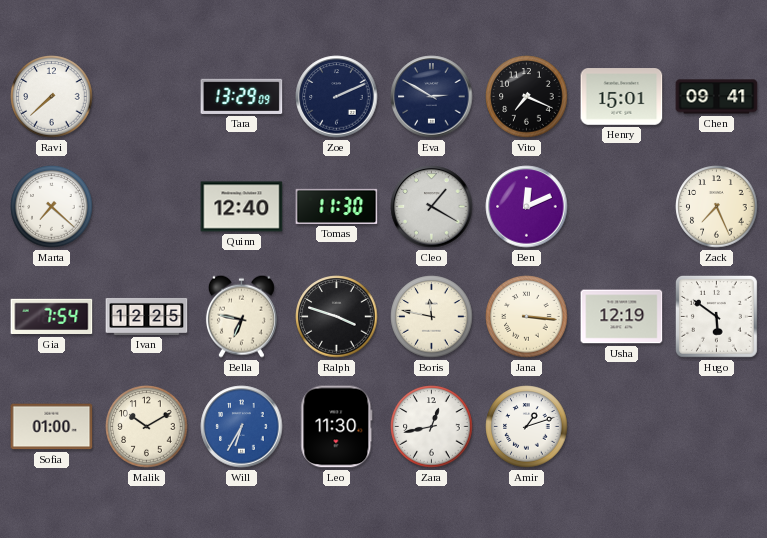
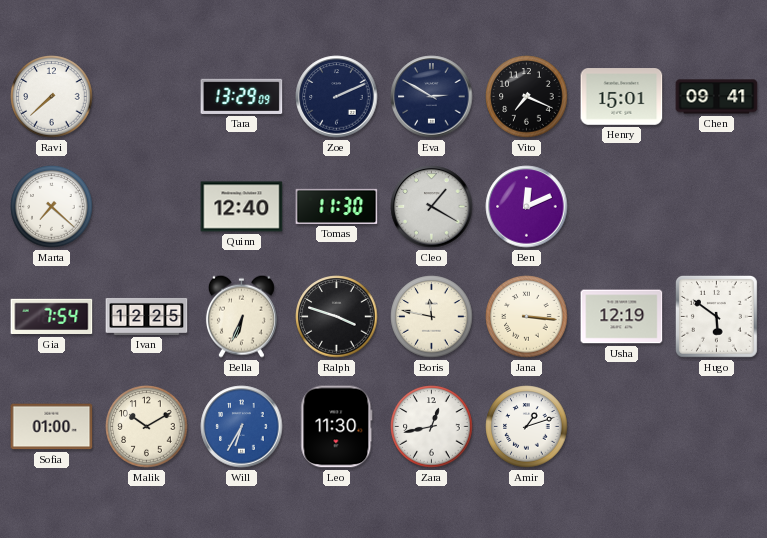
Zack: 7:26 -> none
Bella: 6:47 -> 6:34
